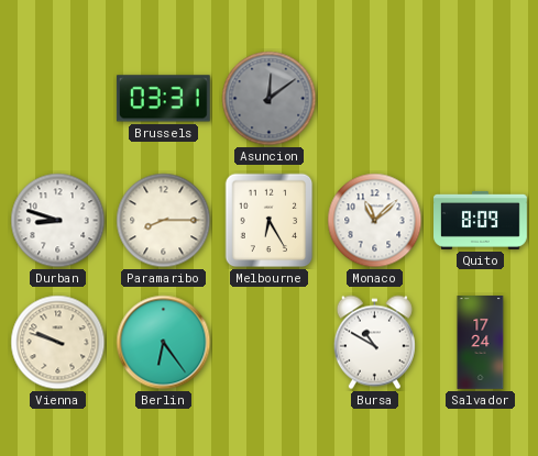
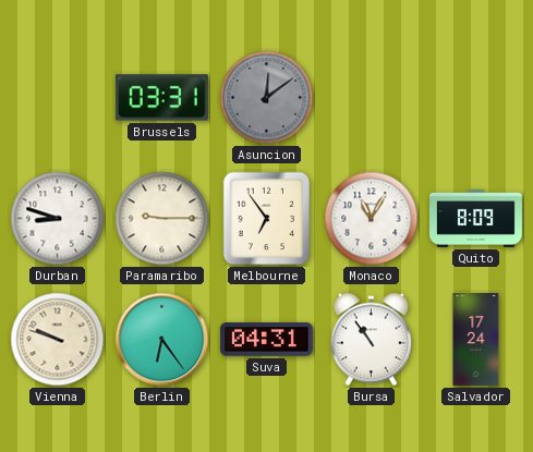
Paramaribo: 8:15 -> 9:15
Melbourne: 6:25 -> 6:54
Monaco: 11:08 -> 11:05
Suva: none -> 04:31
Bursa: 10:50 -> 10:54
